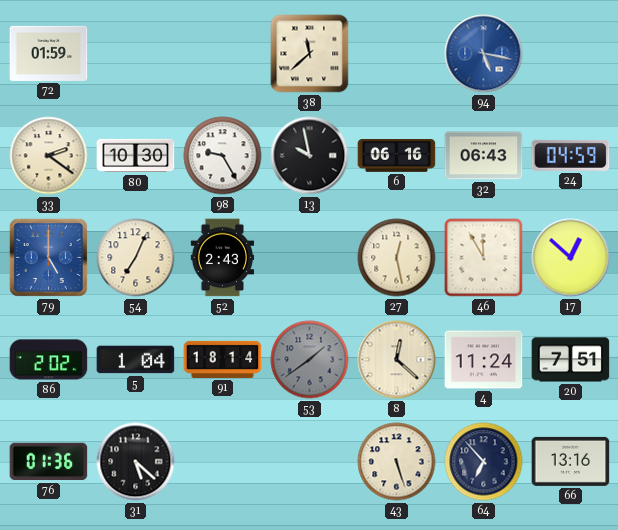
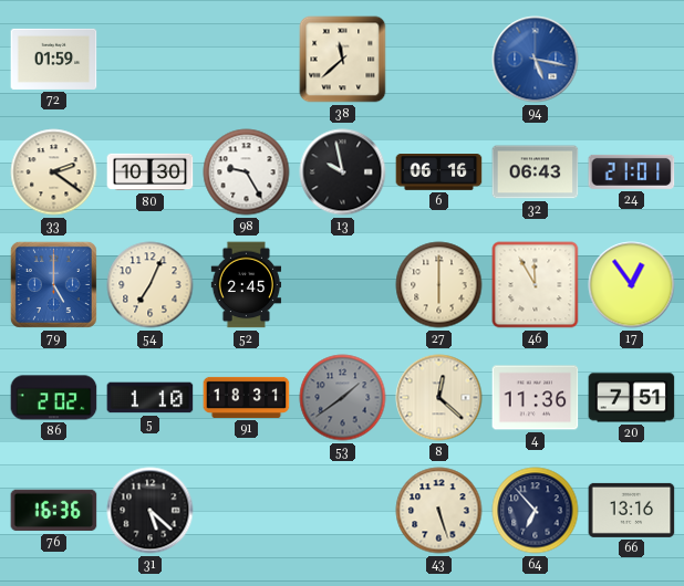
24: 04:59 -> 21:01
52: 2:43 -> 2:45
27: 12:28 -> 6:00
17: 12:52 -> 12:54
5: 1:04 -> 1:10
91: 18:14 -> 18:31
4: 11:24 -> 11:36
76: 01:36 -> 16:36
